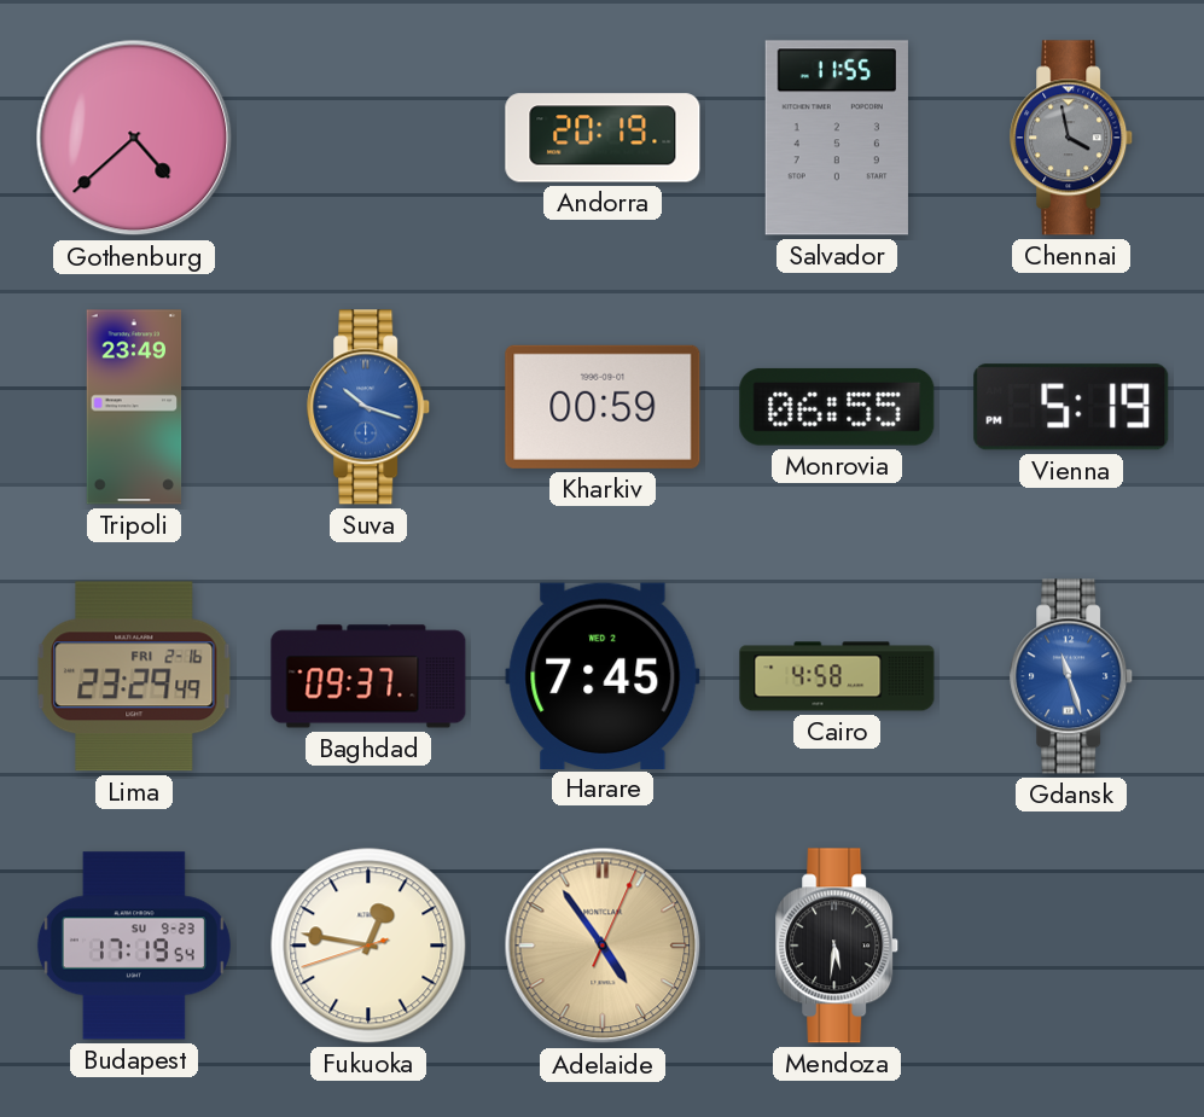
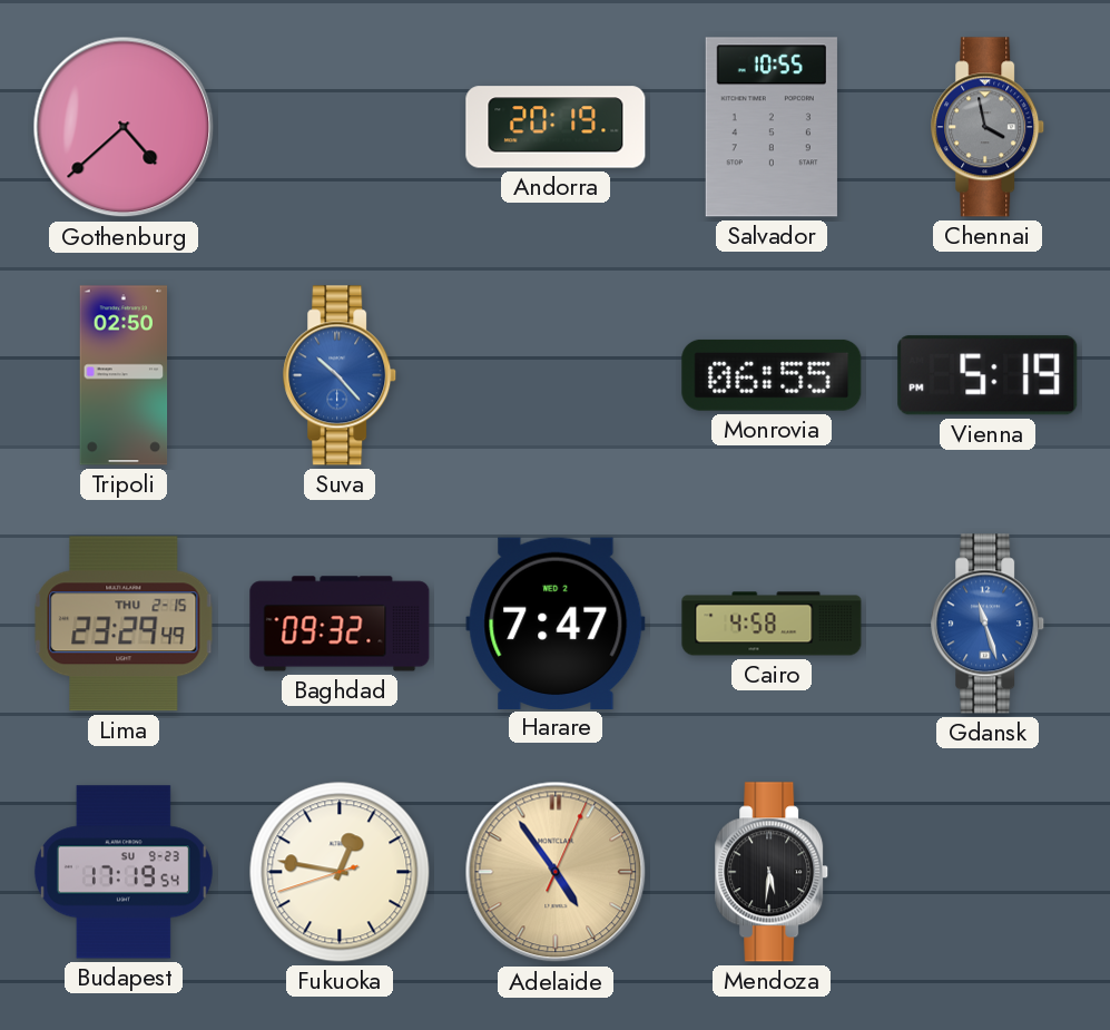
Salvador: 11:55 -> 10:55
Tripoli: 23:49 -> 02:50
Suva: 10:18 -> 10:23
Kharkiv: 00:59 -> none
Lima date: FRI 2-16 -> THU 2-15
Baghdad: 09:37 -> 09:32
Harare: 7:45 -> 7:47
